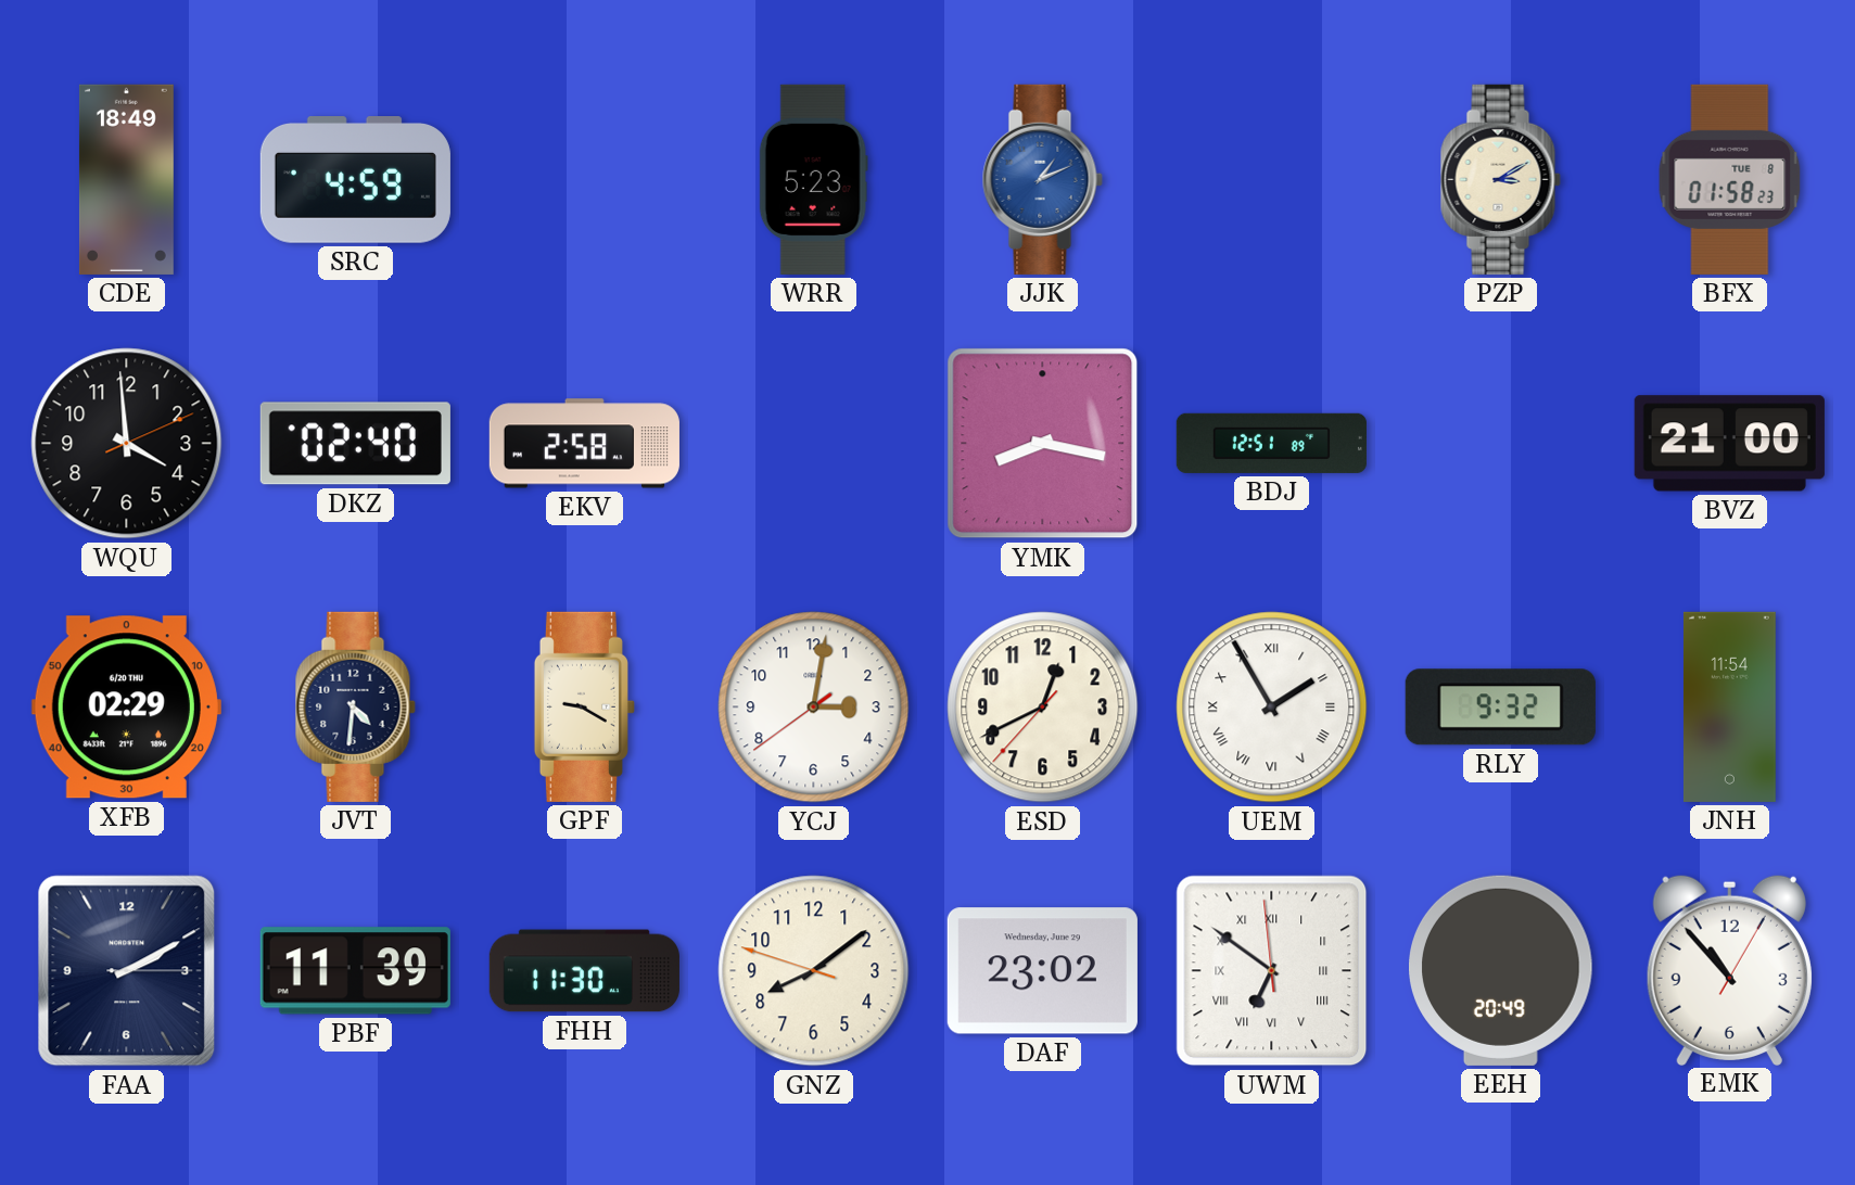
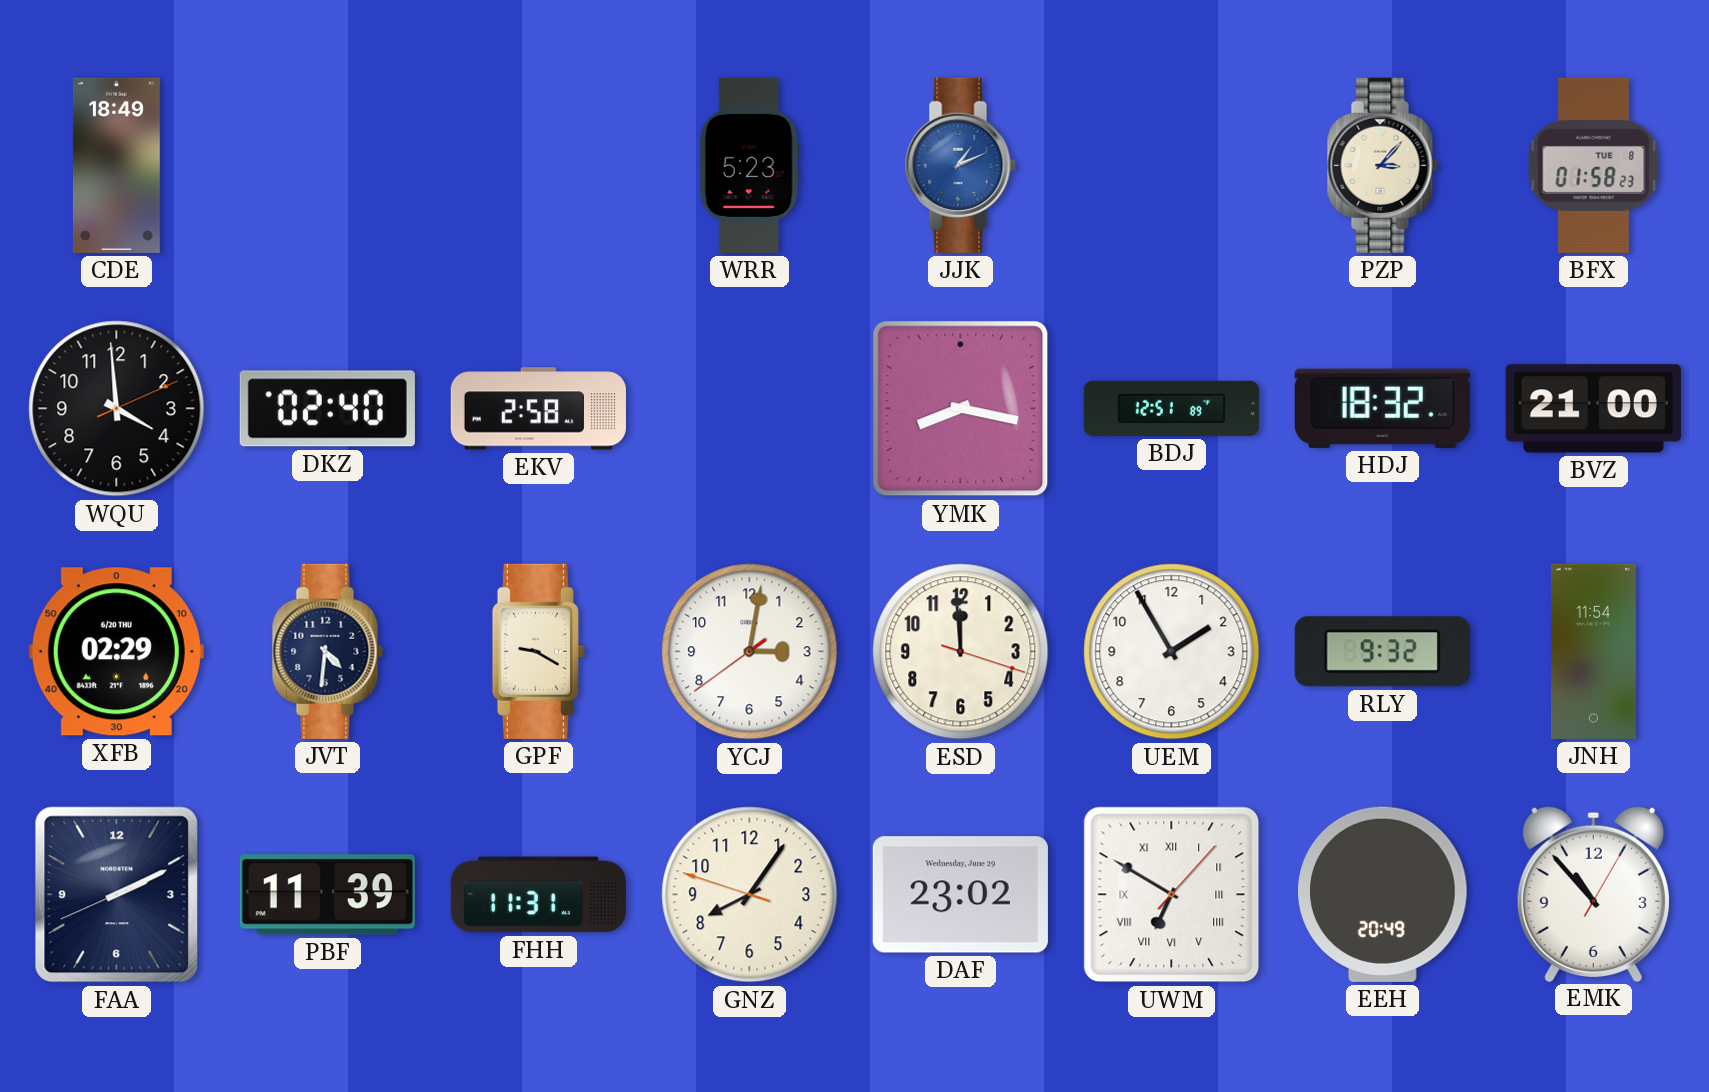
SRC: 4:59 -> none
PZP: 3:10 -> 3:07
HDJ: none -> 18:32
ESD: 12:40 -> 11:59
UEM numerals: Roman -> Arabic
FAA: 2:10:15 -> 2:10:41
FHH: 11:30 -> 11:31
GNZ: 8:08 -> 8:05
UWM: 6:50:59 -> 6:50:07
